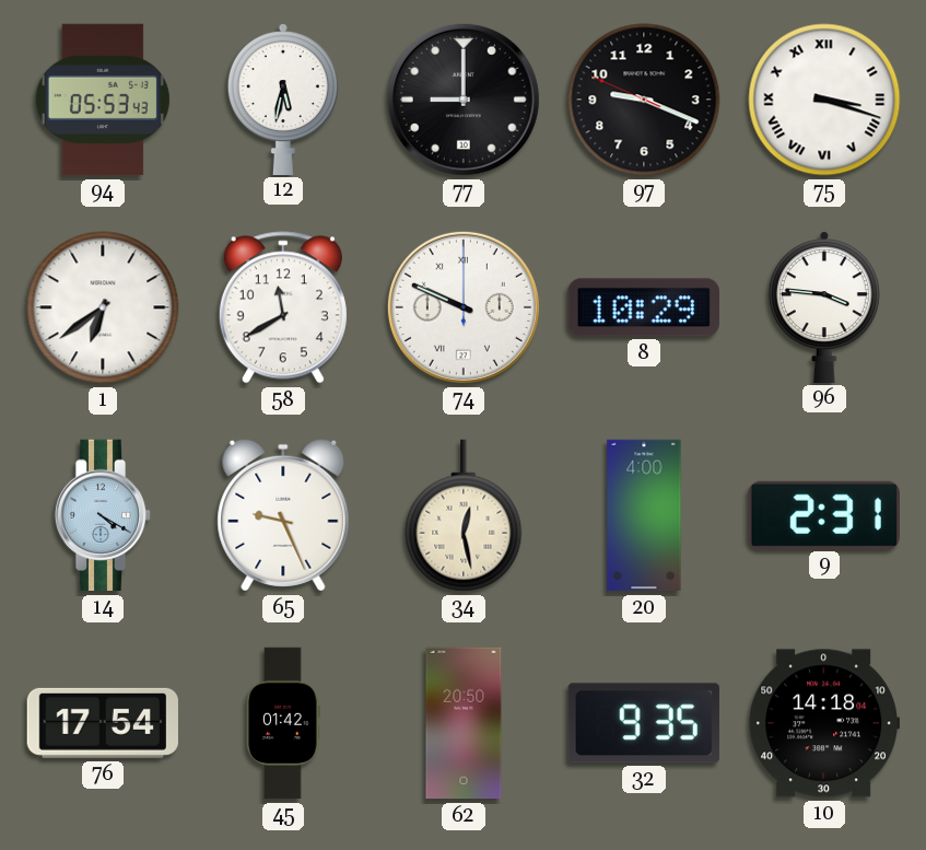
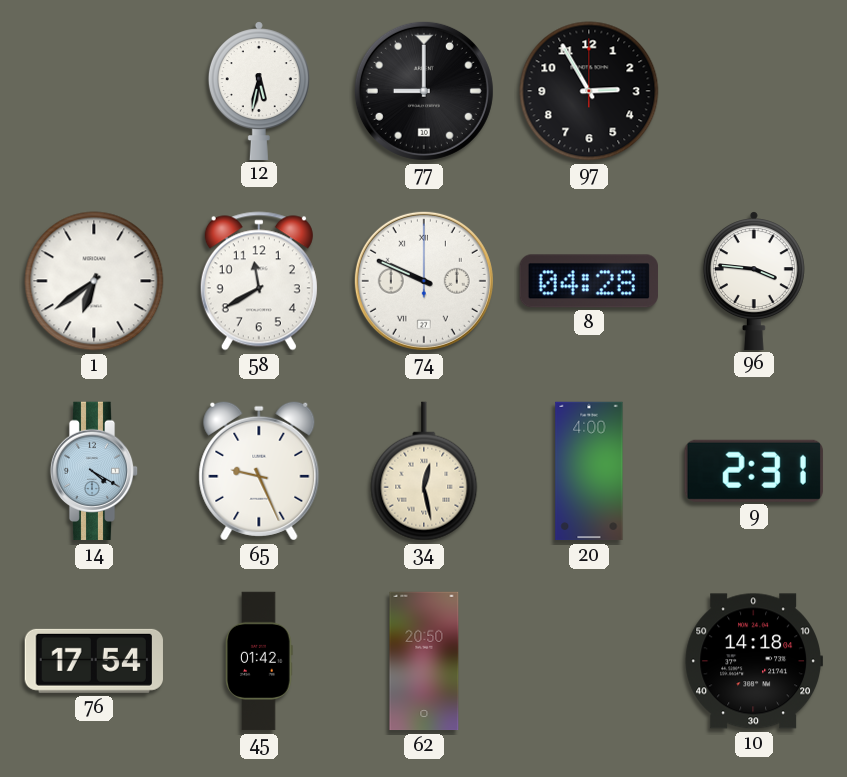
94: 05:53 -> none
97: 9:18 -> 2:55
75: 3:18 -> none
8: 10:29 -> 04:28
32: 9:35 -> none
